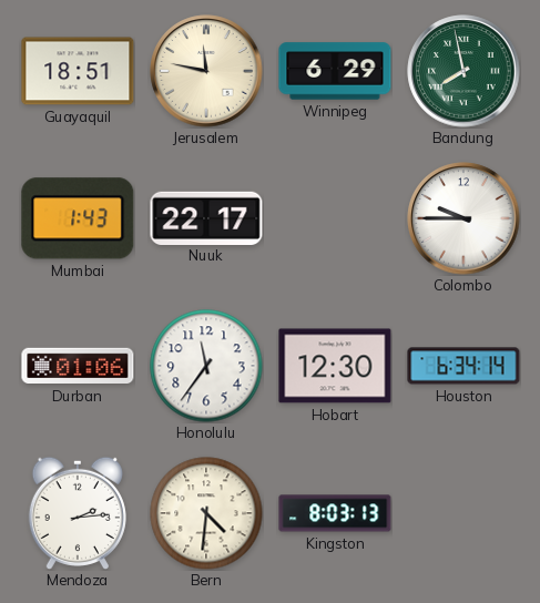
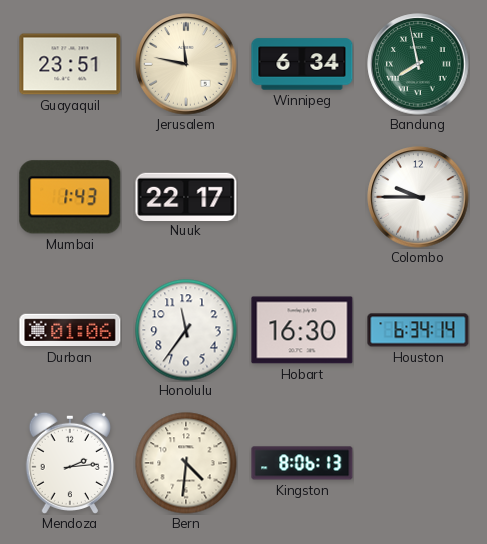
Guayaquil: 18:51 -> 23:51
Winnipeg: 6:29 -> 6:34
Hobart: 12:30 -> 16:30
Kingston: 8:03 -> 8:06
